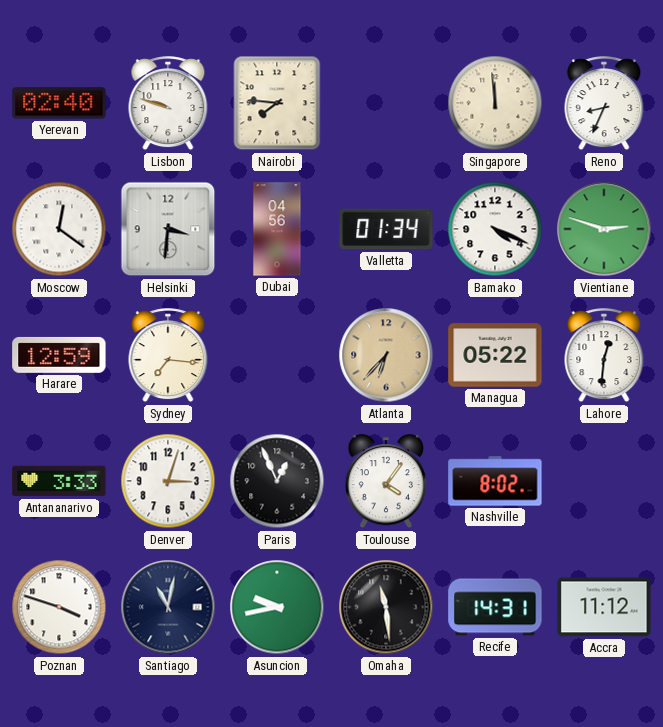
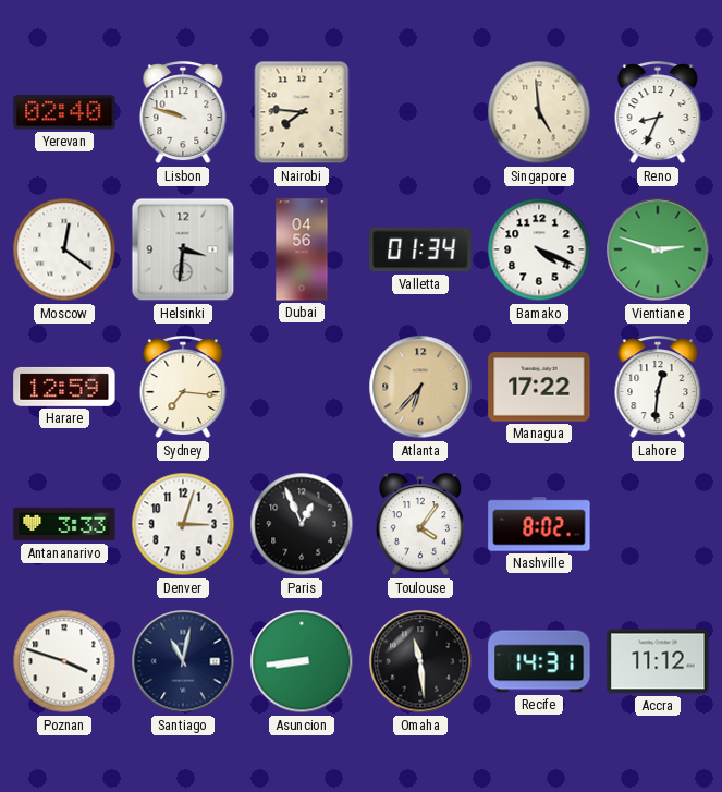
Singapore: 11:59 -> 4:59
Managua: 05:22 -> 17:22
Asuncion: 9:43 -> 8:44
